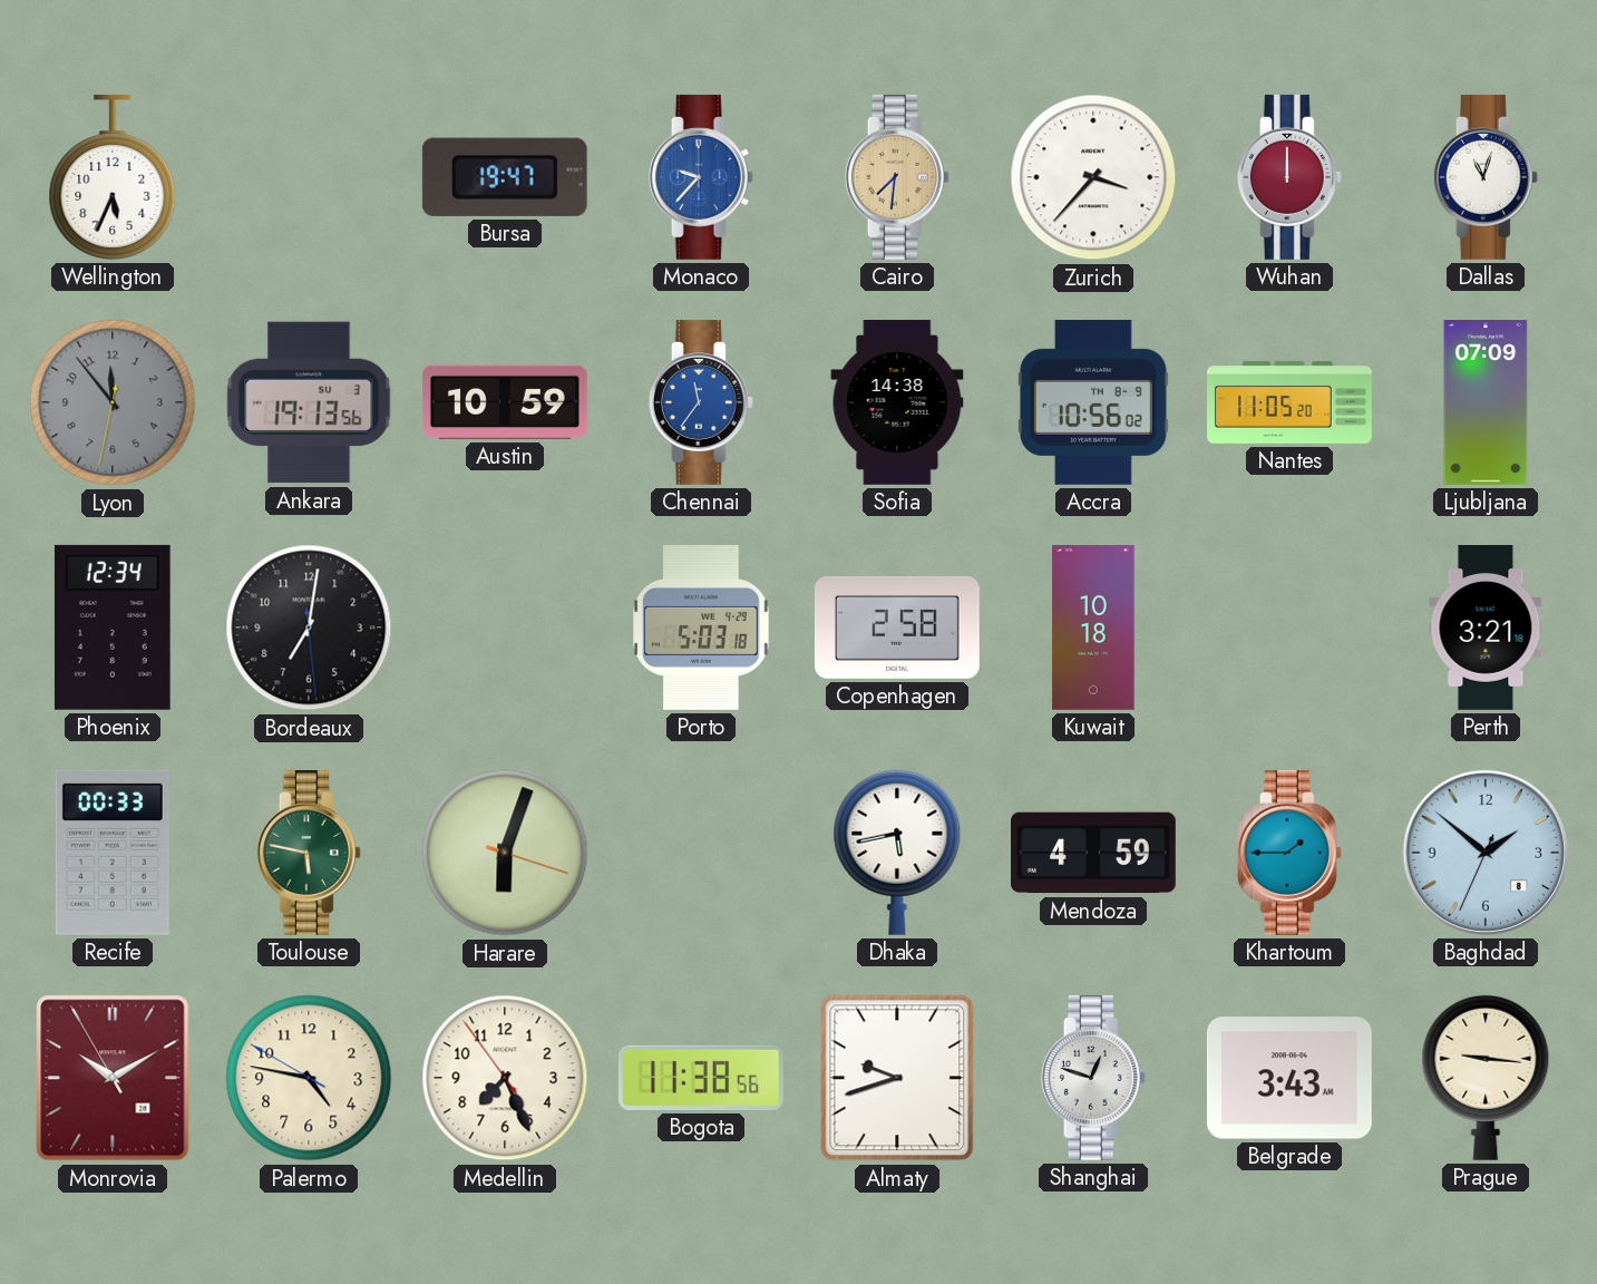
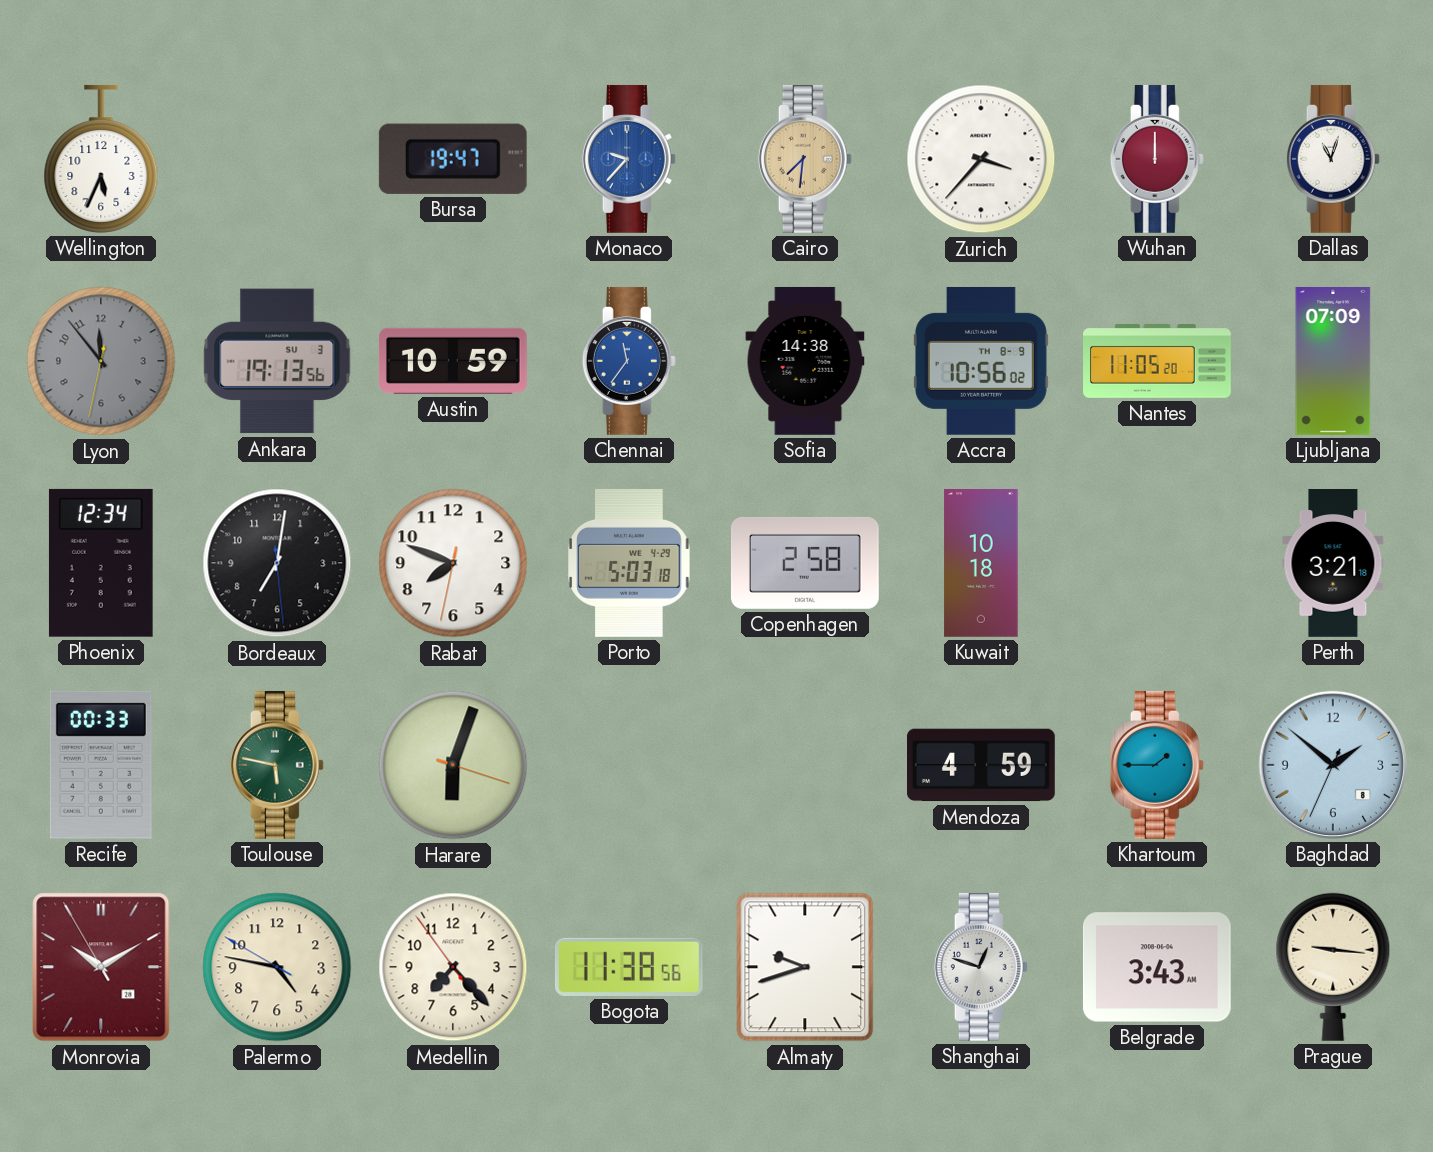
Rabat: none -> 7:48
Dhaka: 5:43 -> none
Medellin: 7:25 -> 7:22
